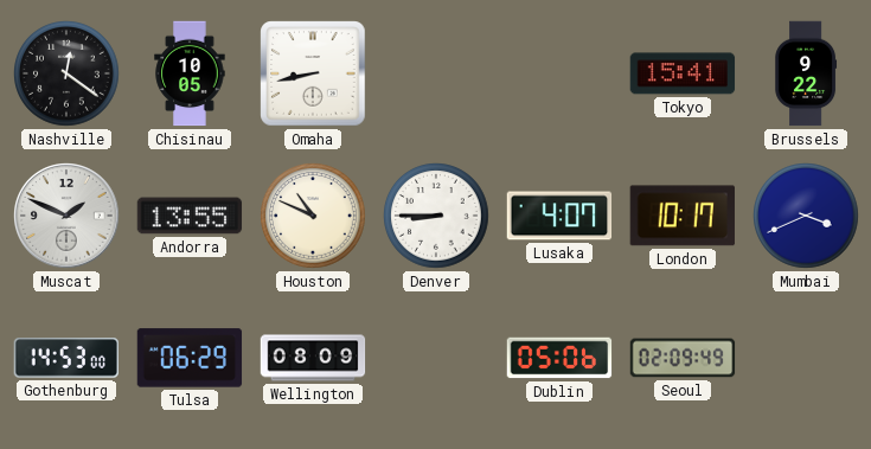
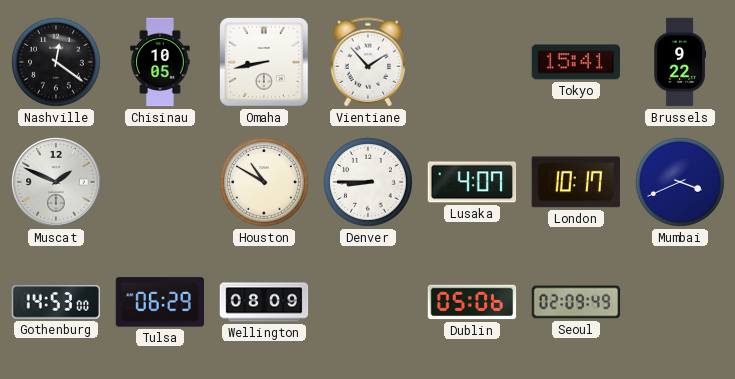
Vientiane: none -> 1:53
Andorra: 13:55 -> none
Houston: 10:49 -> 10:50
